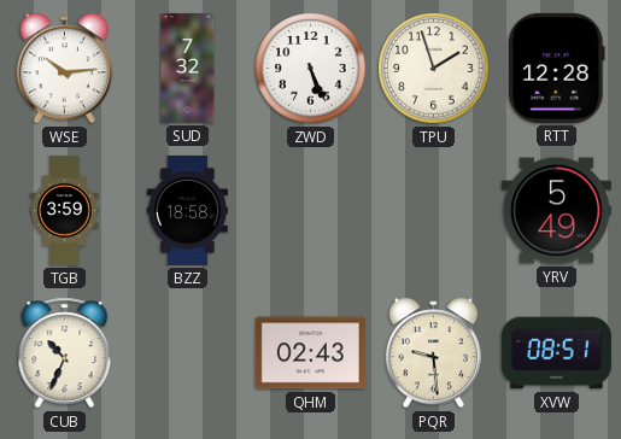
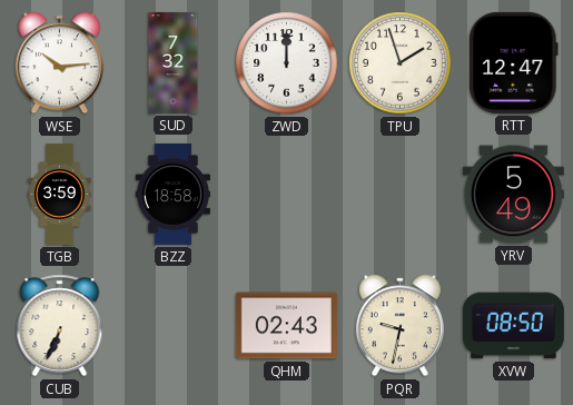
ZWD: 5:26 -> 12:00
RTT: 12:28 -> 12:47
CUB: 10:34 -> 6:34
PQR: 9:29 -> 9:32
XVW: 08:51 -> 08:50
